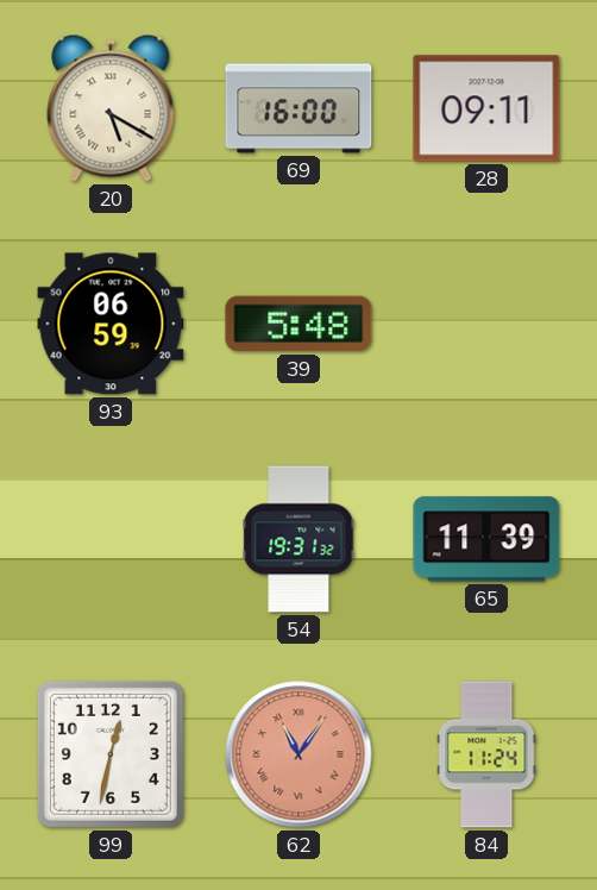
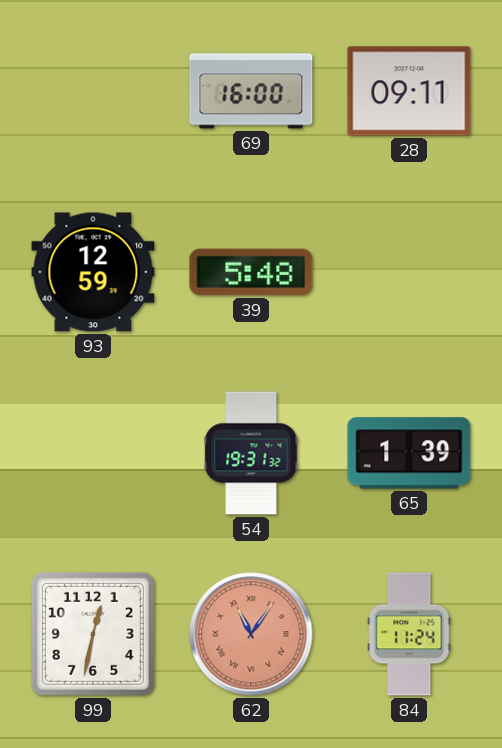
20: 5:20 -> none
93: 06:59 -> 12:59
65: 11:39 -> 1:39
